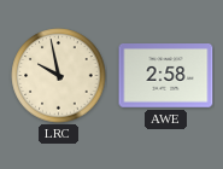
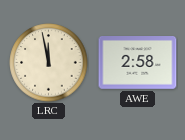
LRC: 9:58 -> 11:58
